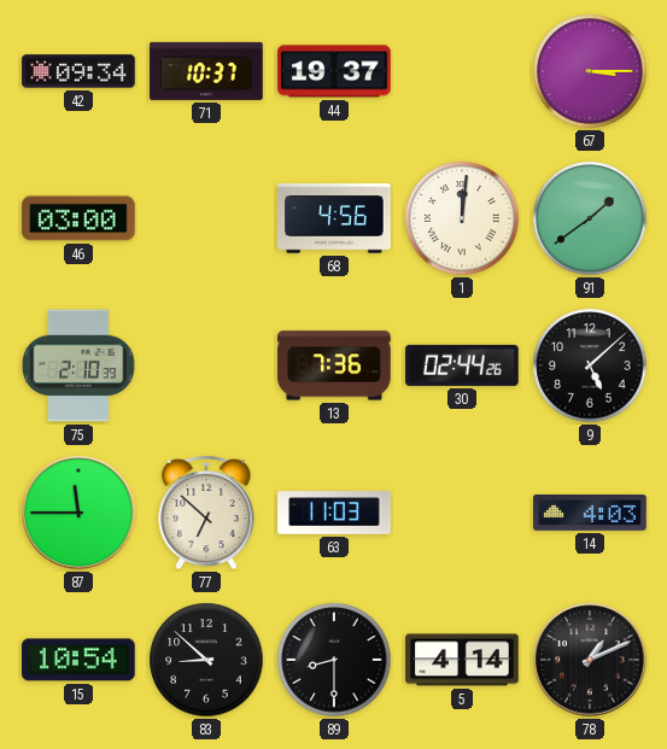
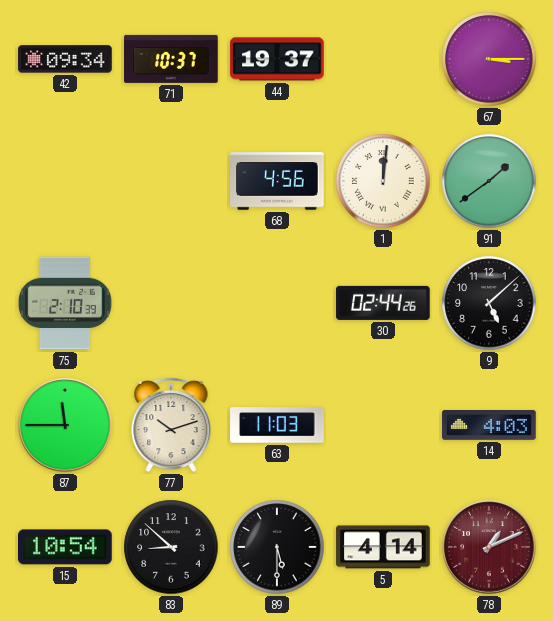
46: 03:00 -> none
13: 7:36 -> none
77: 6:52 -> 10:12
89: 8:30 -> 5:30
78 dial: black -> burgundy
